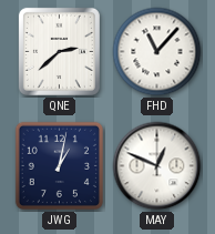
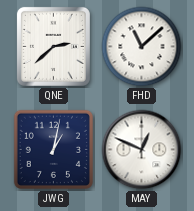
FHD: 11:07 -> 11:08
